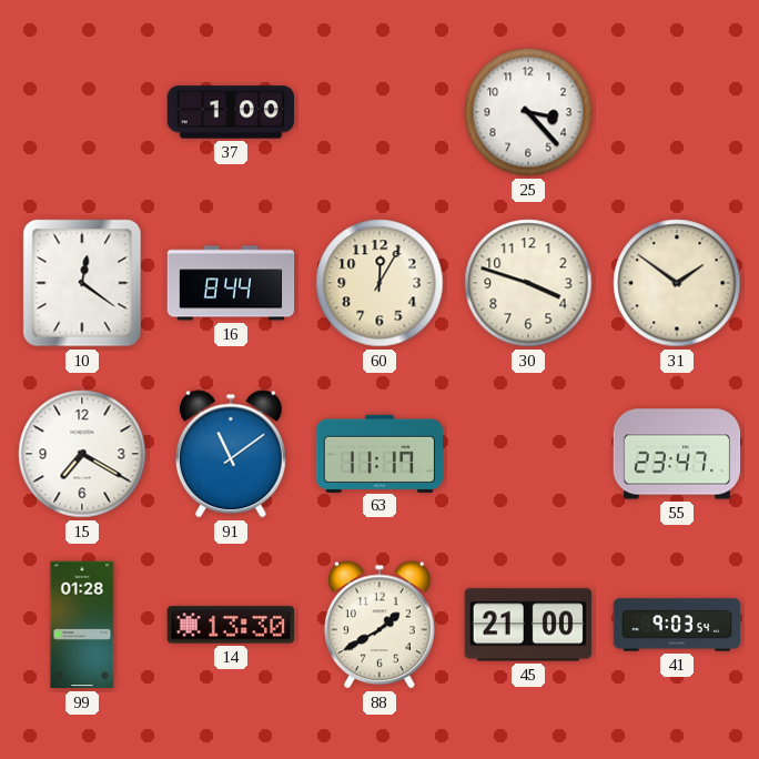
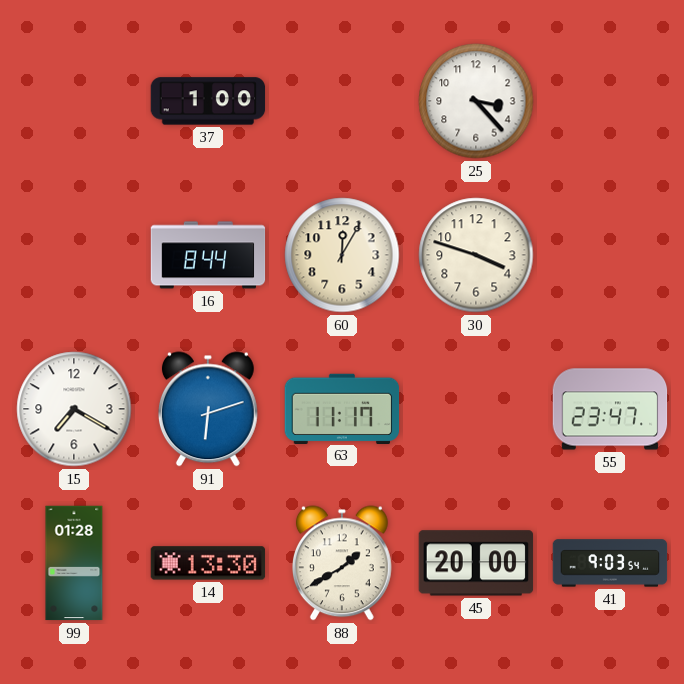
10: 12:21 -> none
31: 1:51 -> none
91: 11:09 -> 6:12
45: 21:00 -> 20:00
